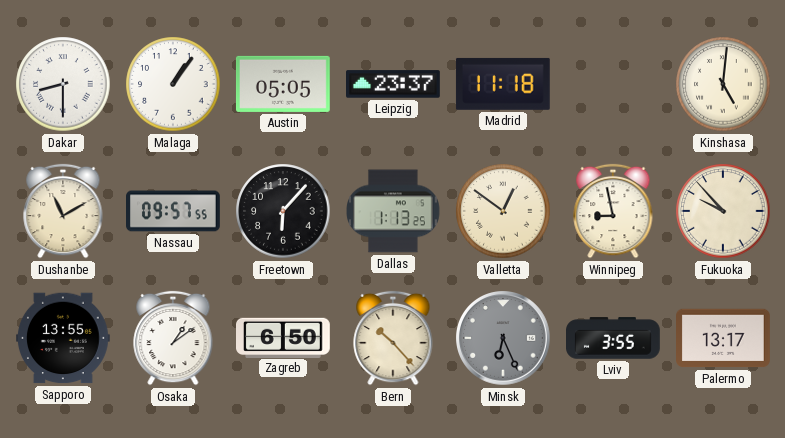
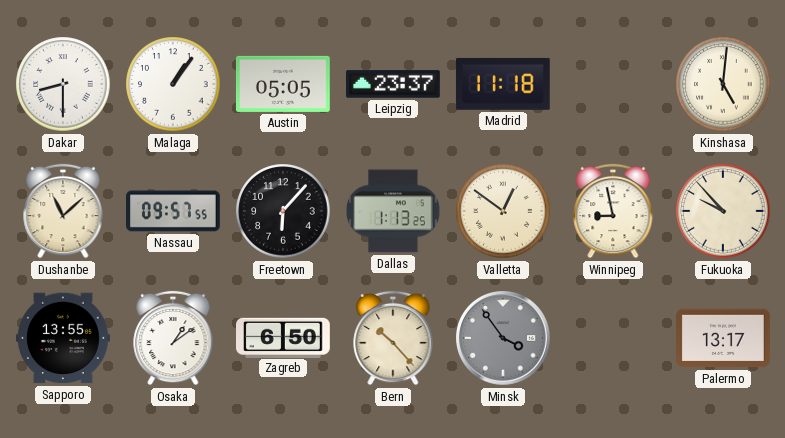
Dushanbe: 11:10 -> 11:08
Minsk: 6:26 -> 3:54
Lviv: 3:55 -> none
